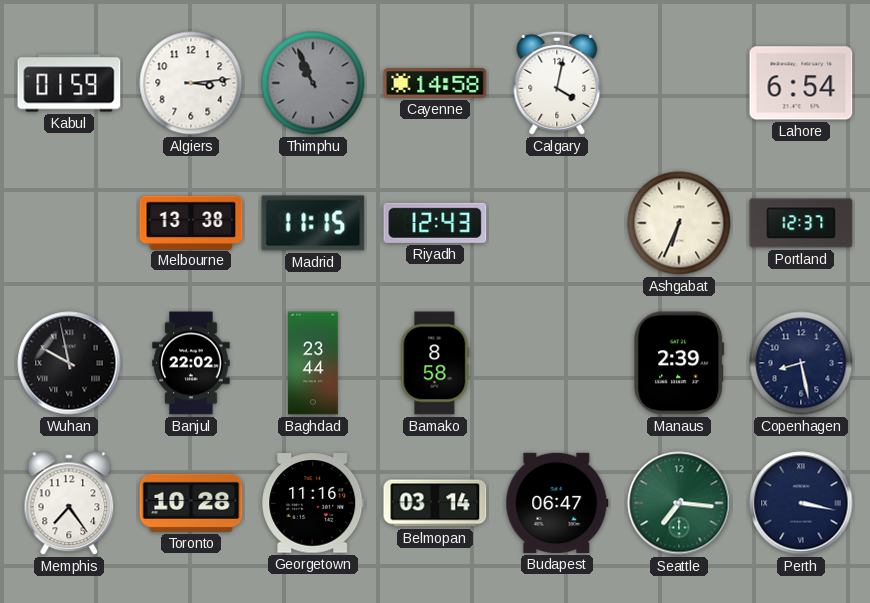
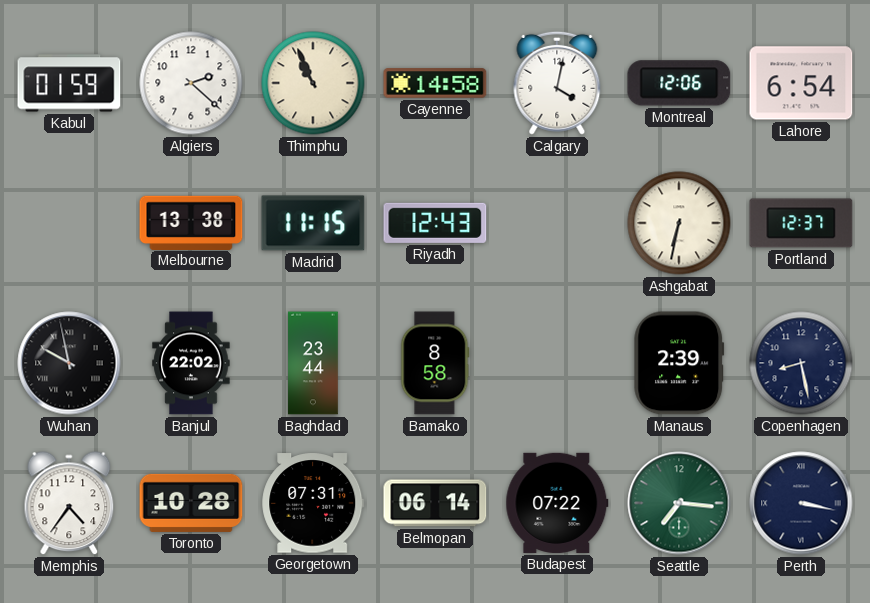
Algiers: 3:14 -> 2:22
Thimphu dial: grey -> cream
Montreal: none -> 12:06
Ashgabat: 6:34 -> 6:32
Memphis: 7:24 -> 4:36
Georgetown: 11:16 -> 07:31
Belmopan: 03:14 -> 06:14
Budapest: 06:47 -> 07:22
